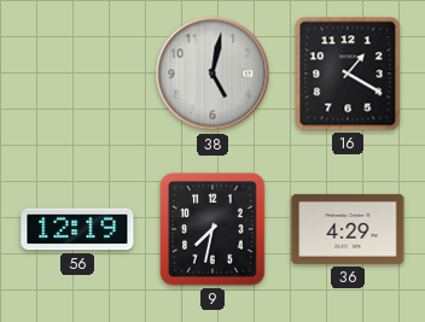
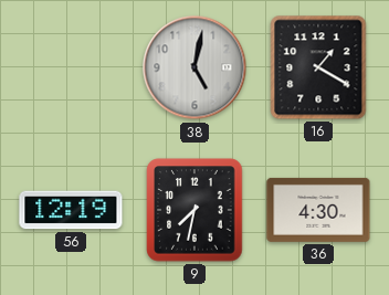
36: 4:29 -> 4:30
